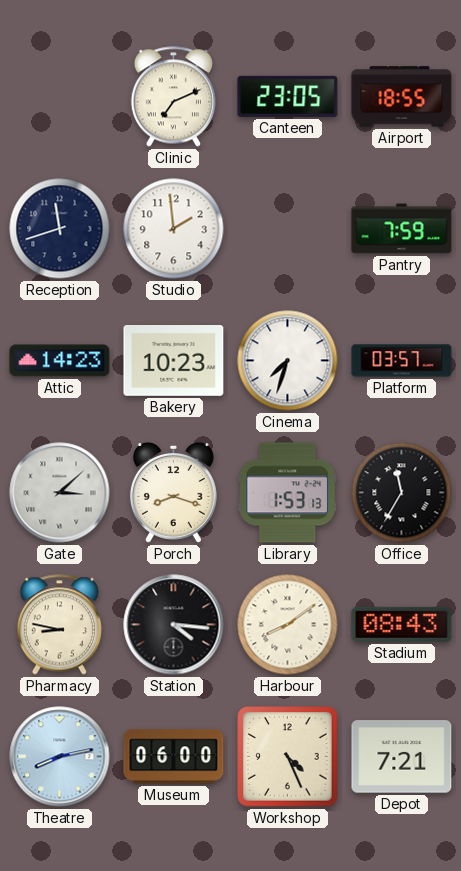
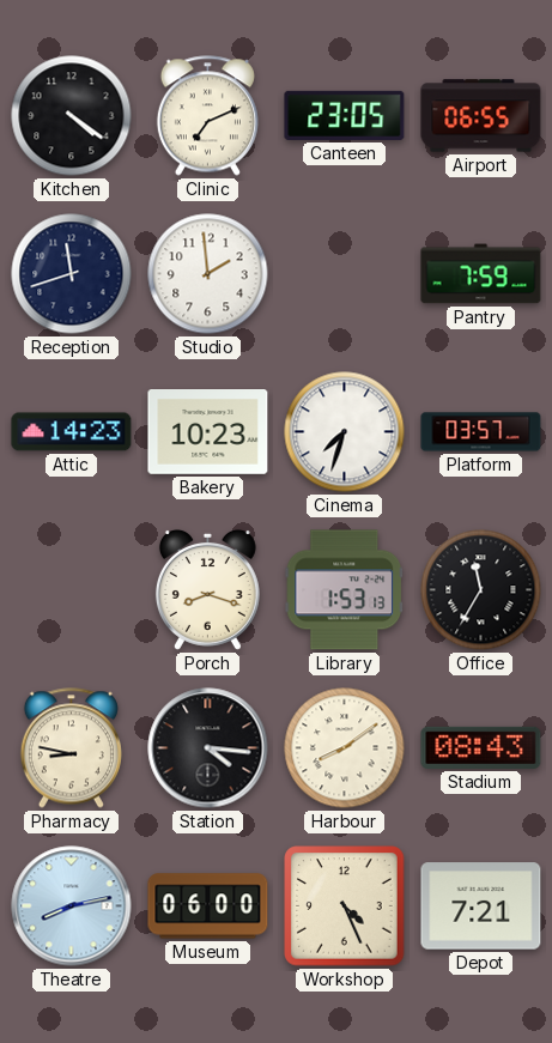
Kitchen: none -> 4:21
Airport: 18:55 -> 06:55
Gate: 3:08 -> none
